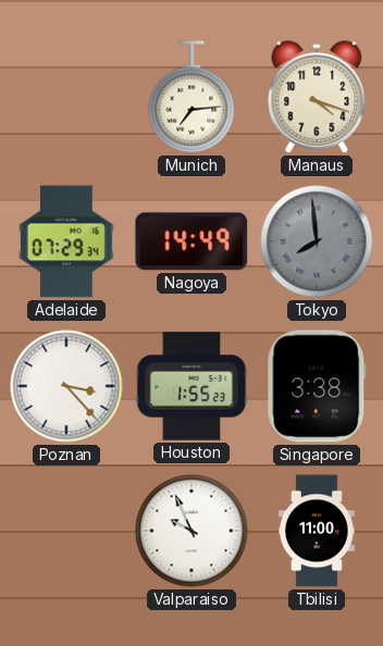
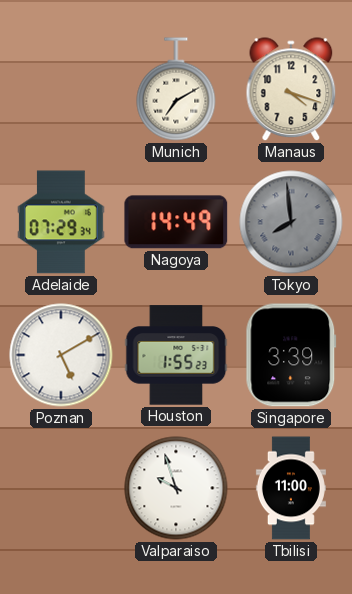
Munich: 7:14 -> 7:10
Poznan: 3:23 -> 5:10
Singapore: 3:38 -> 3:39
Valparaiso: 9:56 -> 9:57
